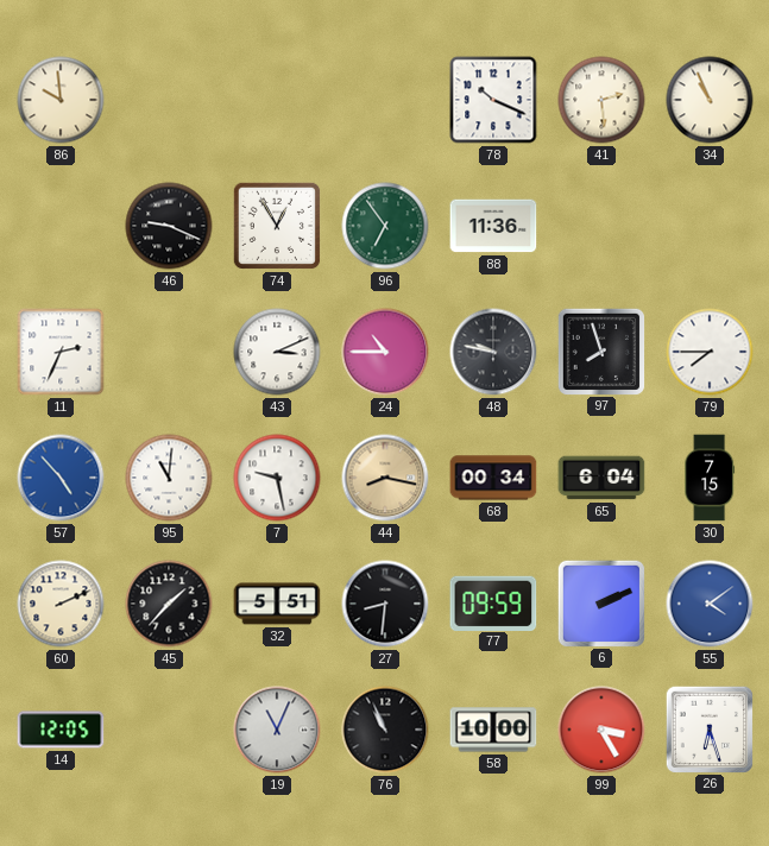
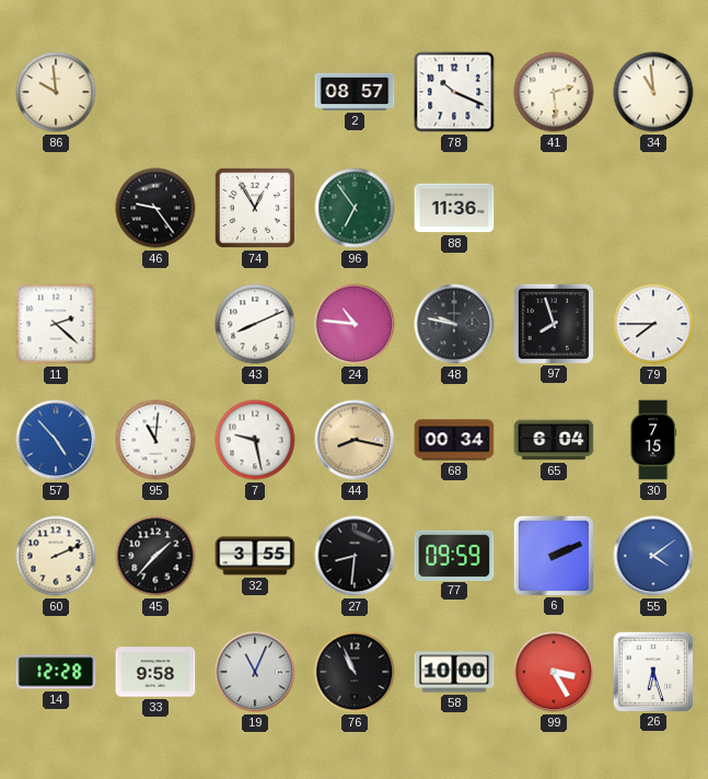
2: none -> 08:57
34: 10:56 -> 10:59
46: 9:19 -> 9:24
11: 2:34 -> 2:22
43: 3:11 -> 8:11
24: 10:45 -> 10:46
32: 5:51 -> 3:55
14: 12:05 -> 12:28
33: none -> 9:58
